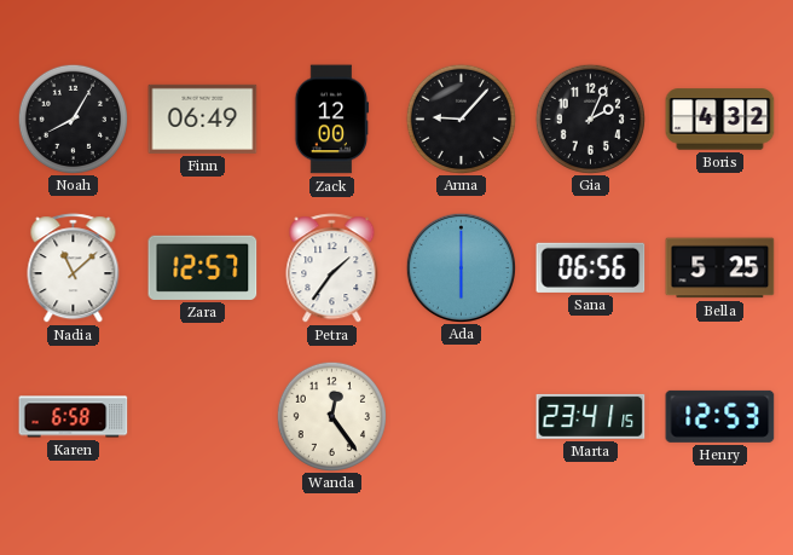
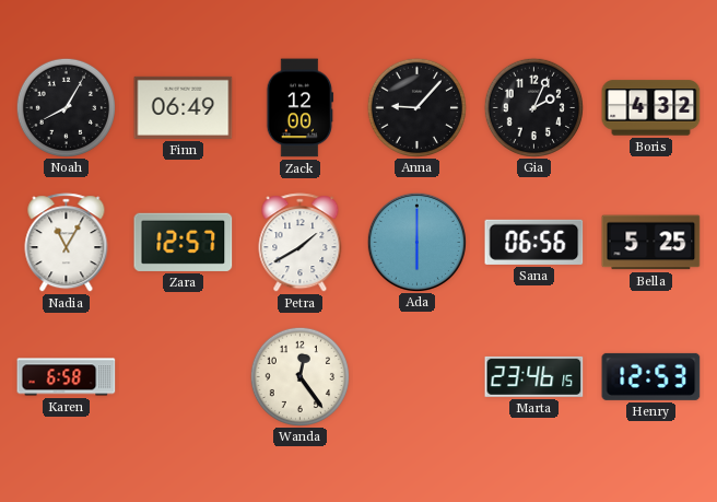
Nadia: 11:08 -> 11:05
Petra: 1:36 -> 1:40
Marta: 23:41 -> 23:46
